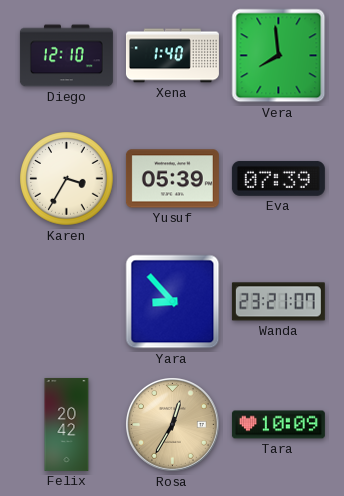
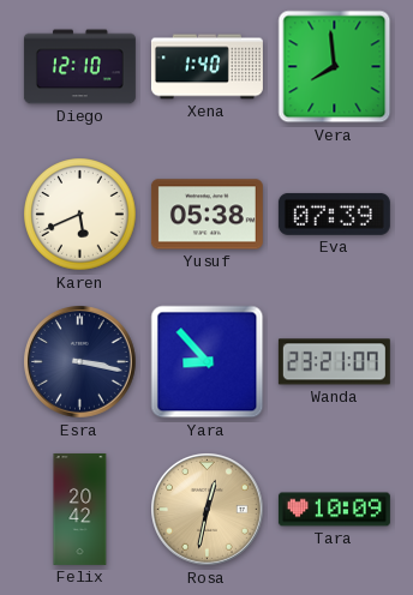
Karen: 3:35 -> 5:41
Yusuf: 05:39 -> 05:38
Esra: none -> 3:17
Rosa: 12:35 -> 12:32
